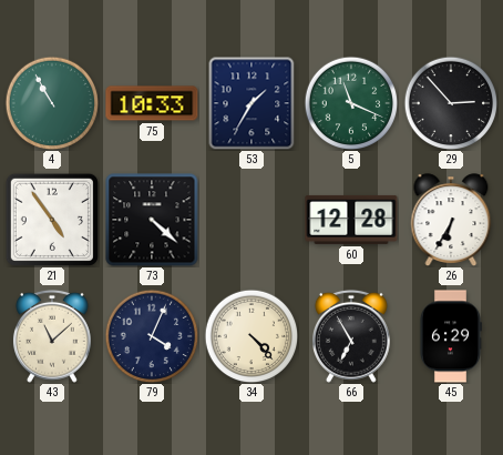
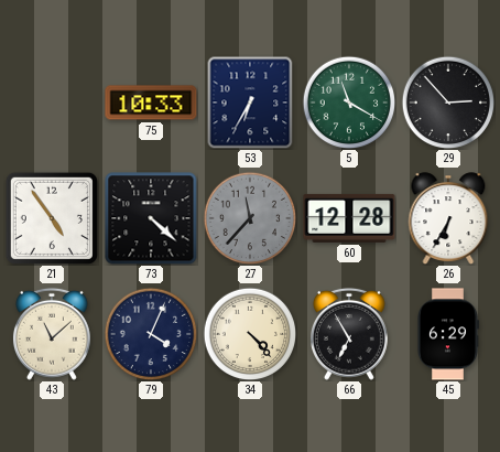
4: 10:55 -> none
53: 1:35 -> 6:35
5: 11:19 -> 11:20
27: none -> 11:37
